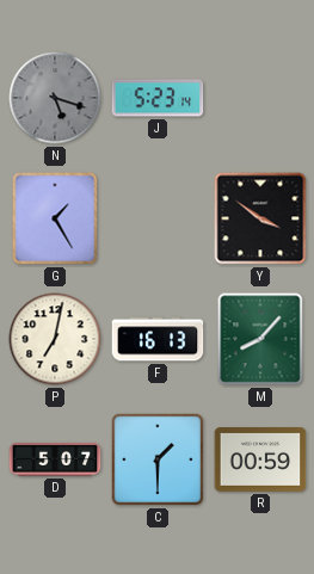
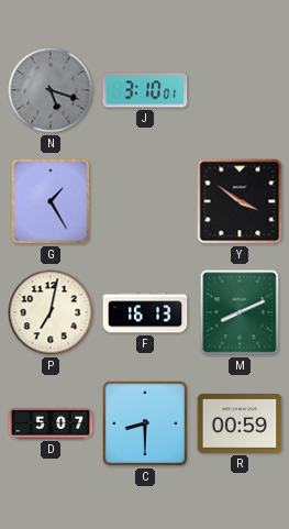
J: 5:23 -> 3:10
M: 8:07 -> 8:11
C: 1:30 -> 8:30
